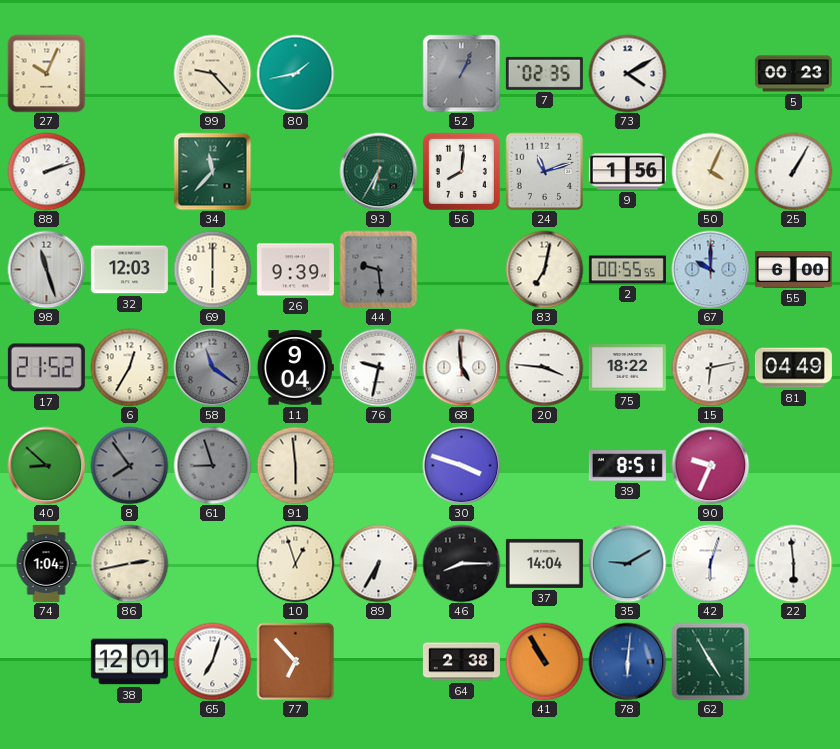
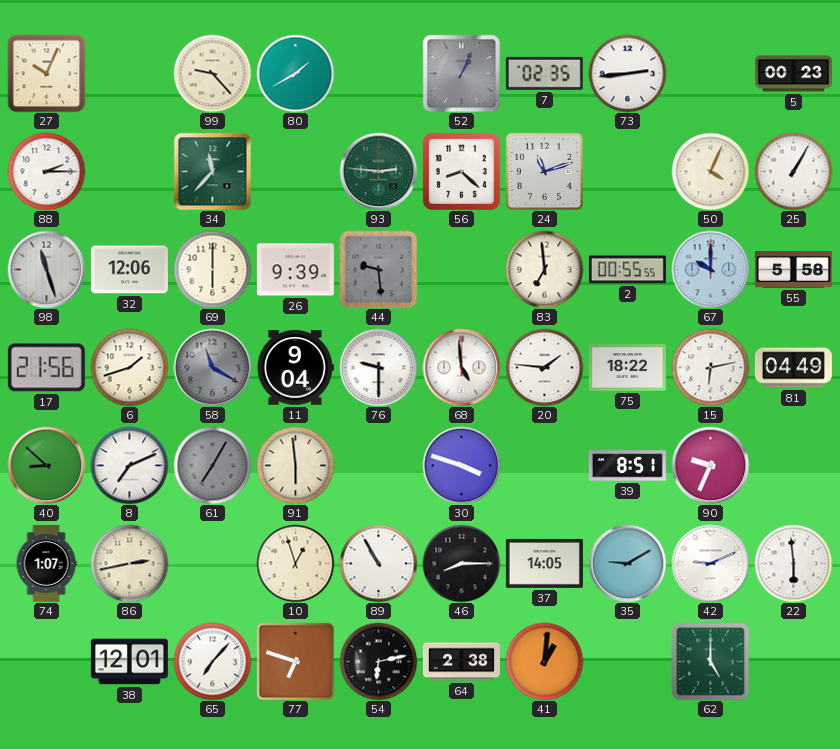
80: 1:43 -> 1:40
73: 4:10 -> 2:44
88: 2:12 -> 2:15
93: 6:35 -> 2:46
56: 8:01 -> 8:22
9: 1:56 -> none
32: 12:03 -> 12:06
83: 7:02 -> 6:59
55: 6:00 -> 5:58
17: 21:52 -> 21:56
6: 12:35 -> 1:42
58: 11:21 -> 11:20
76: 9:32 -> 9:30
20: 3:46 -> 1:46
8: 7:54 -> 7:11
8 dial: grey -> white
61: 8:57 -> 7:05
74: 1:04 -> 1:07
89: 6:35 -> 10:55
37: 14:04 -> 14:05
42: 6:03 -> 9:11
65: 7:03 -> 7:07
77: 6:53 -> 6:48
54: none -> 6:13
41: 10:55 -> 1:01
78: 6:01 -> none
62: 4:55 -> 5:00
